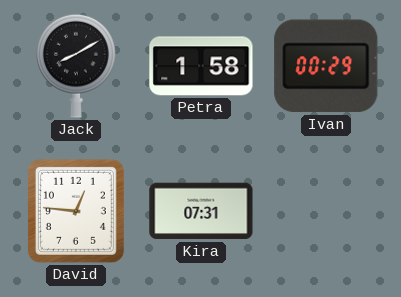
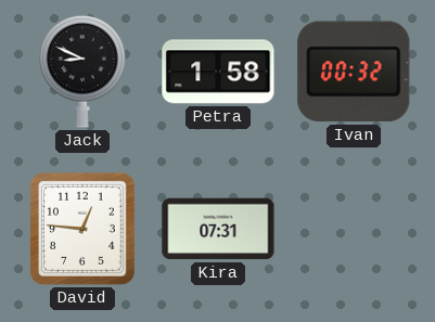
Jack: 8:10 -> 8:49
Ivan: 00:29 -> 00:32
